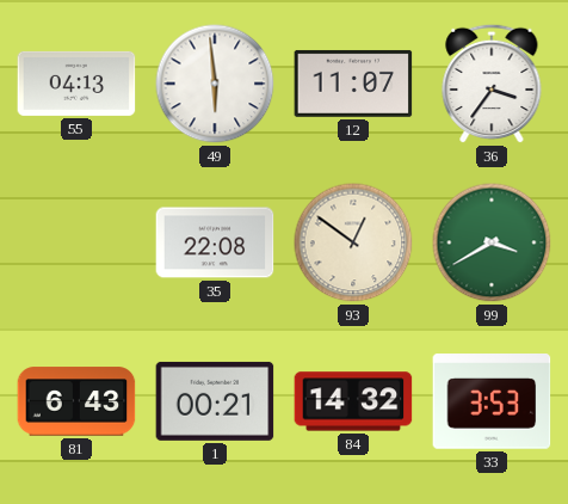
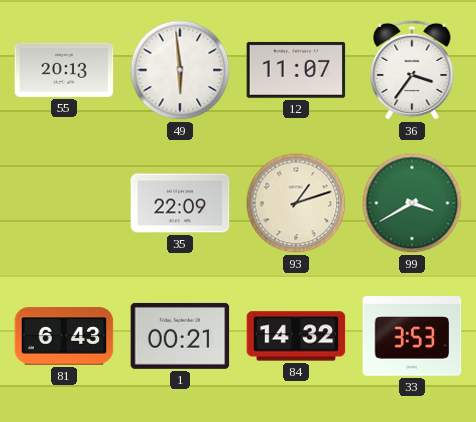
55: 04:13 -> 20:13
35: 22:08 -> 22:09
93: 12:51 -> 1:12
